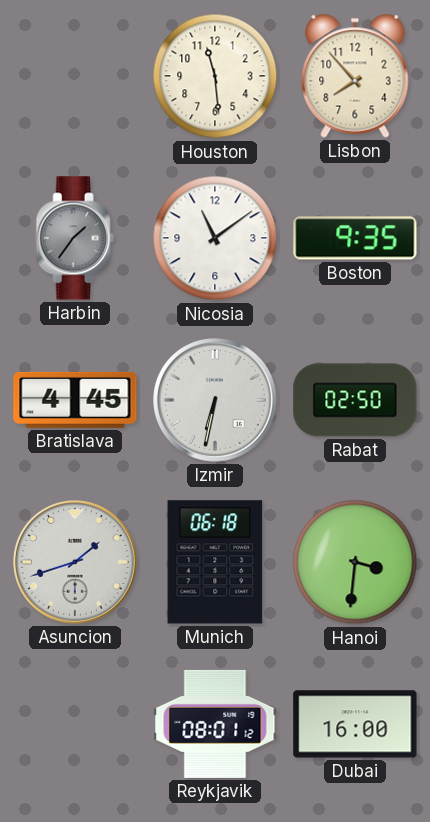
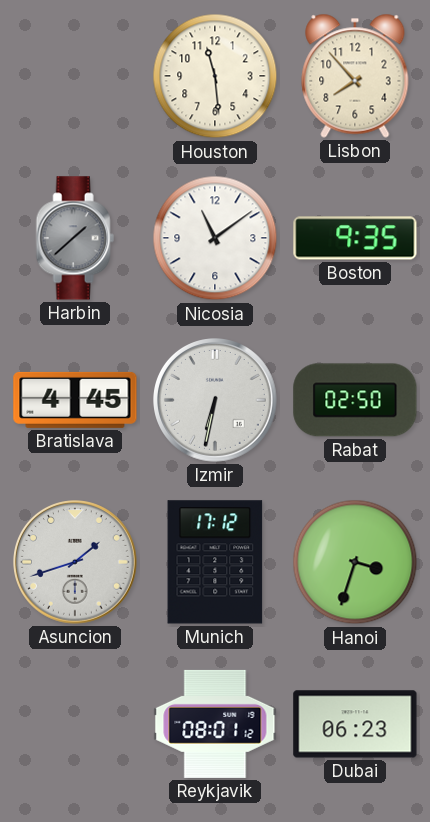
Harbin: 1:36 -> 1:38
Munich: 06:18 -> 17:12
Hanoi: 3:31 -> 3:33
Dubai: 16:00 -> 06:23
